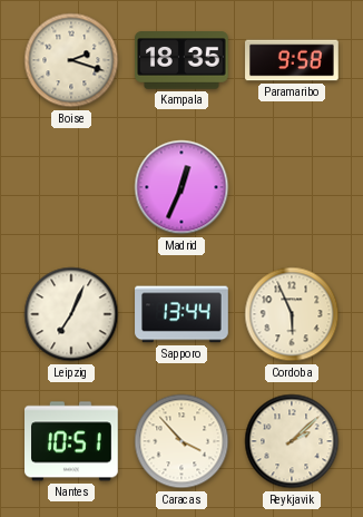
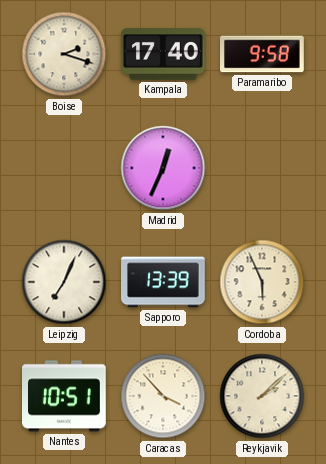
Kampala: 18:35 -> 17:40
Sapporo: 13:44 -> 13:39
